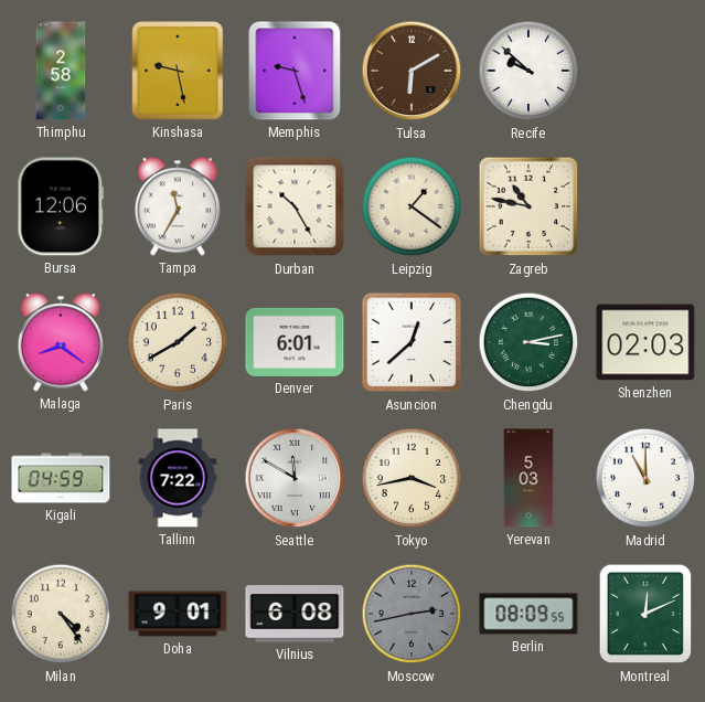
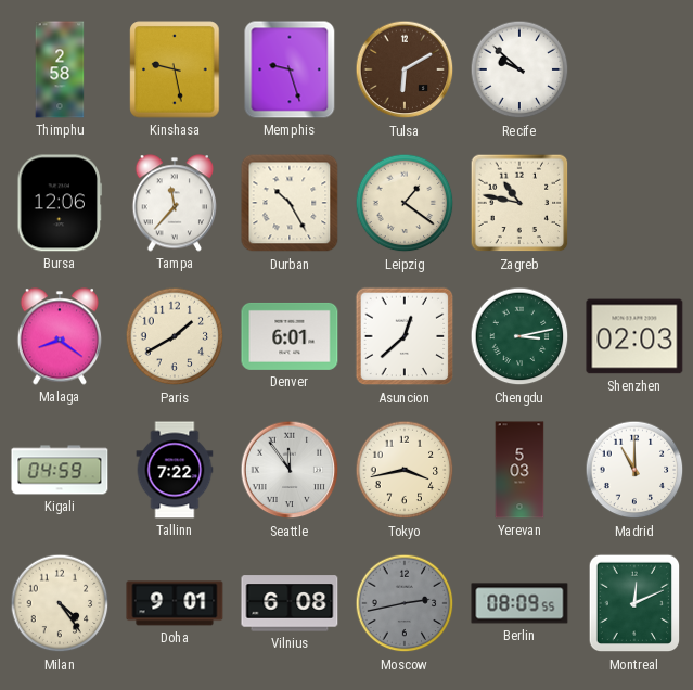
Tampa: 11:35 -> 11:37
Seattle: 11:50 -> 11:54
